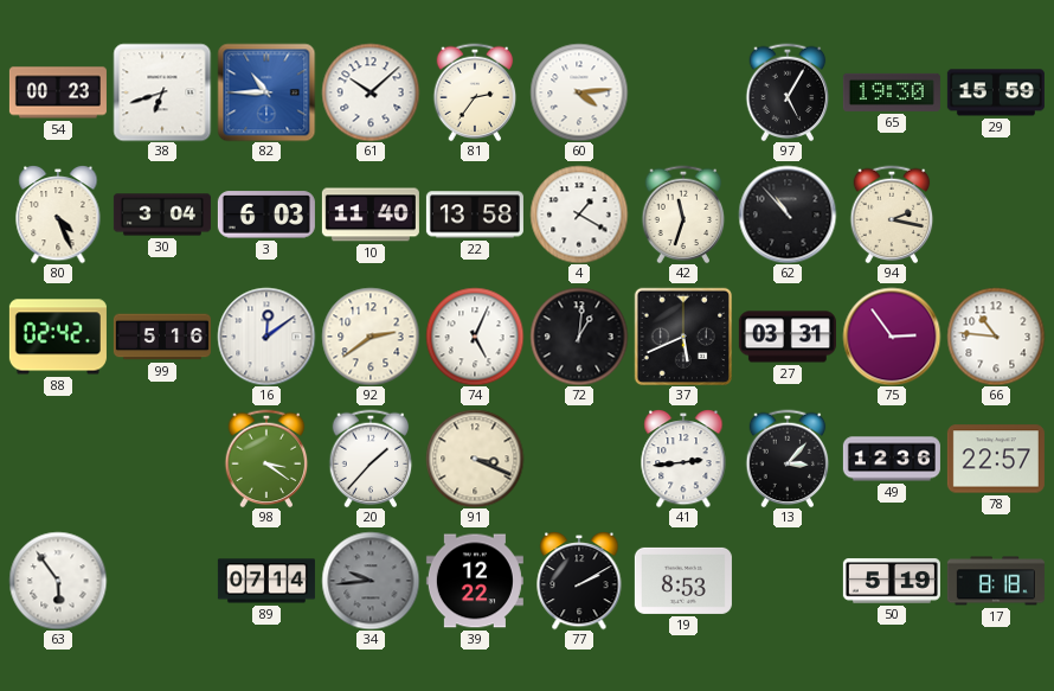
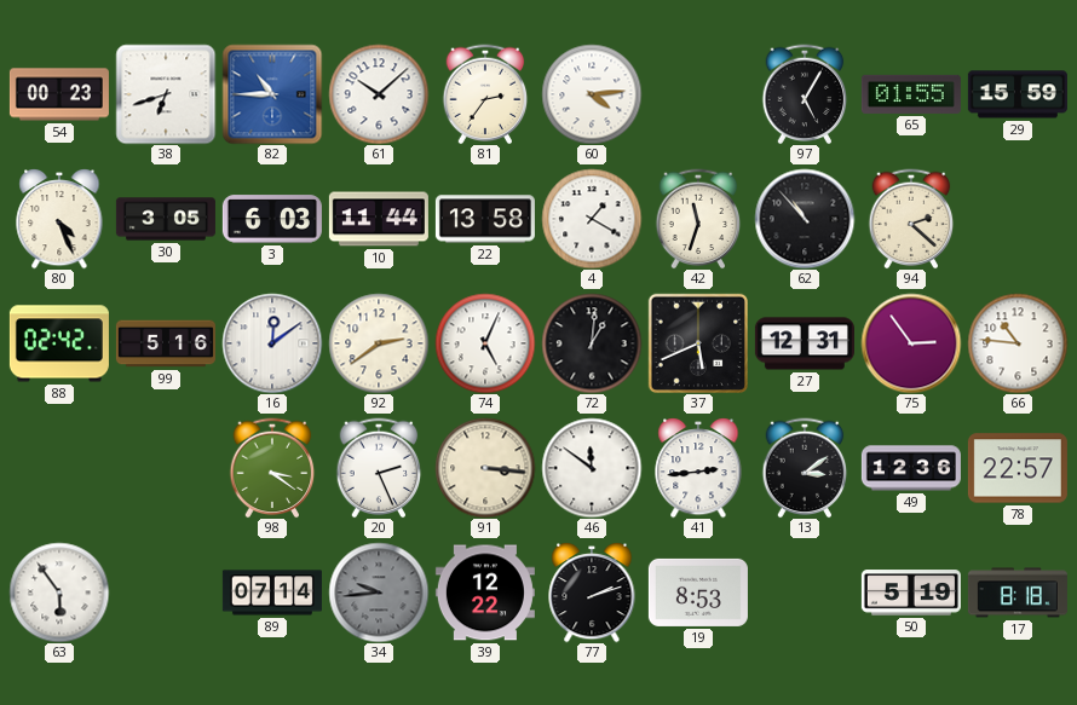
65: 19:30 -> 01:55
30: 3:04 -> 3:05
10: 11:40 -> 11:44
94: 2:17 -> 2:22
27: 03:31 -> 12:31
20: 1:37 -> 2:26
91: 3:19 -> 3:16
46: none -> 11:51
13: 3:07 -> 3:09
77: 2:10 -> 2:12
